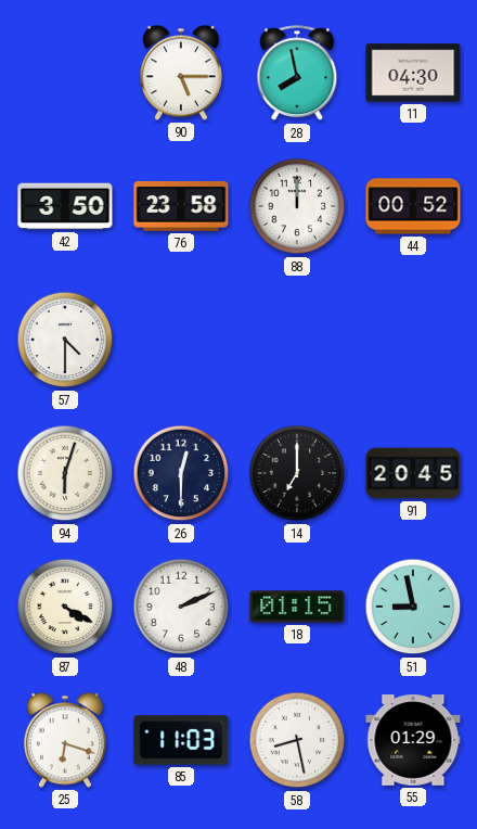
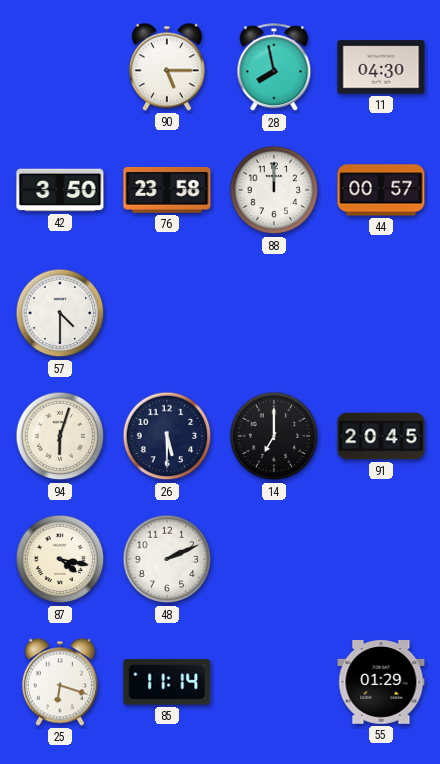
44: 00:52 -> 00:57
26: 12:30 -> 5:30
87: 4:20 -> 4:17
18: 01:15 -> none
51: 8:58 -> none
85: 11:03 -> 11:14
58: 8:28 -> none
